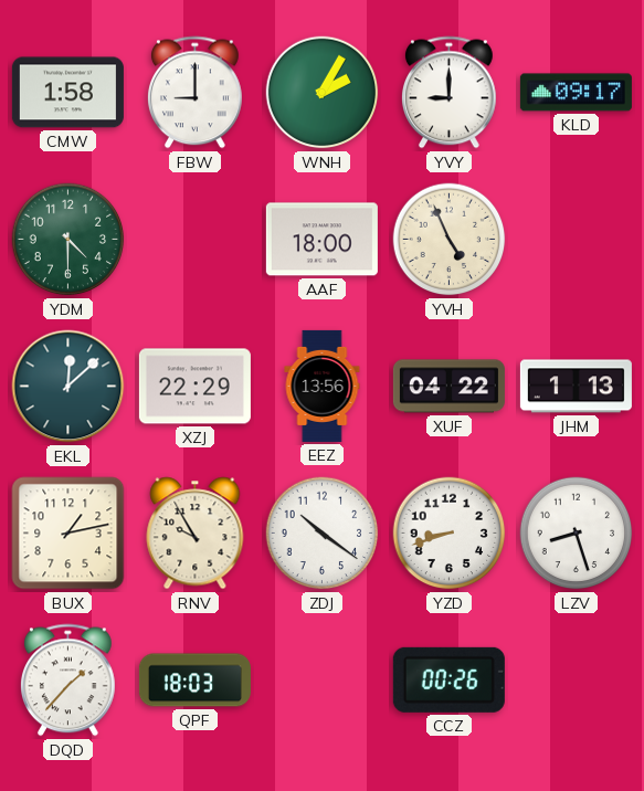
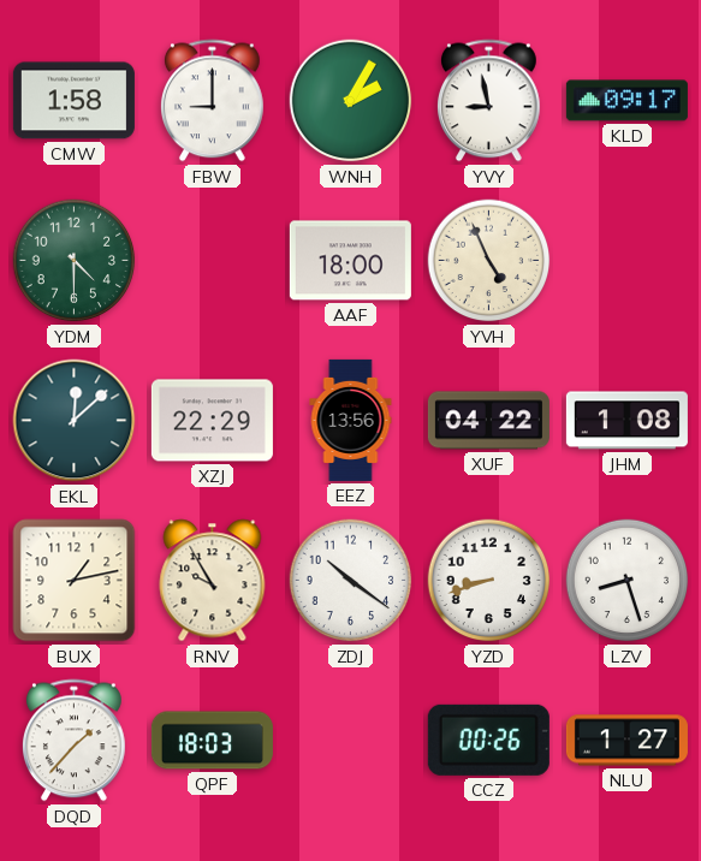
YVY: 9:00 -> 8:58
JHM: 1:13 -> 1:08
NLU: none -> 1:27
